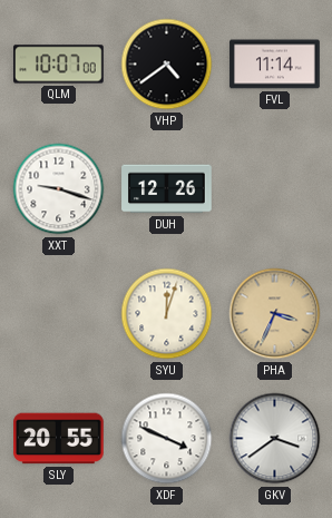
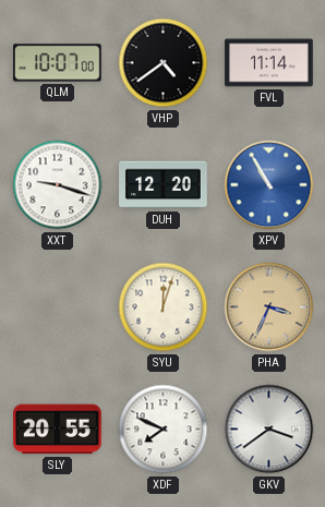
DUH: 12:26 -> 12:20
XPV: none -> 10:55
XDF: 3:49 -> 7:49
